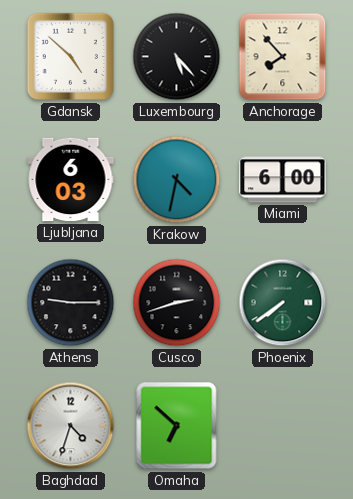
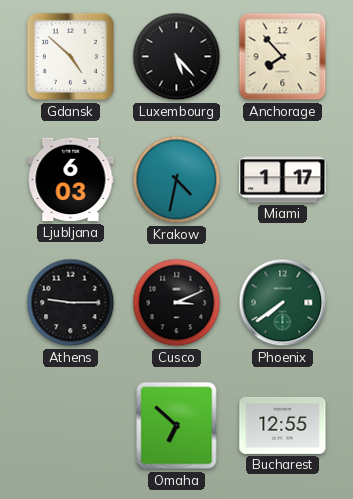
Miami: 6:00 -> 1:17
Cusco: 2:42 -> 3:11
Baghdad: 4:33 -> none
Bucharest: none -> 12:55
